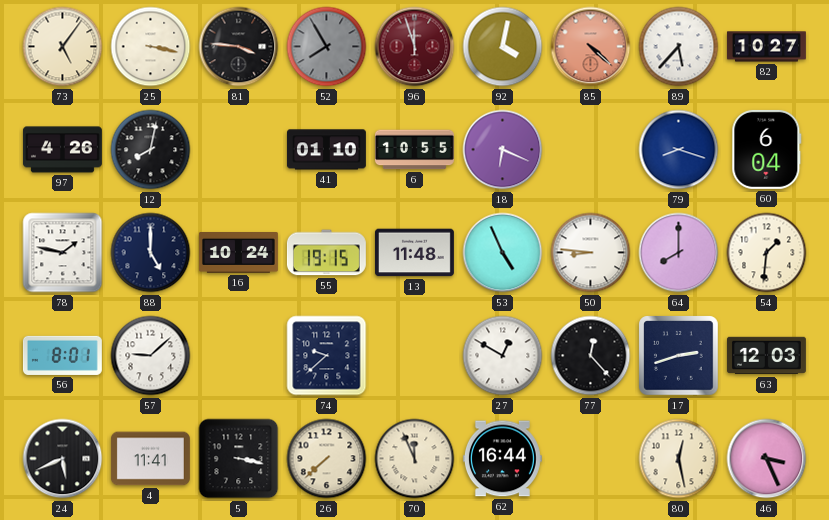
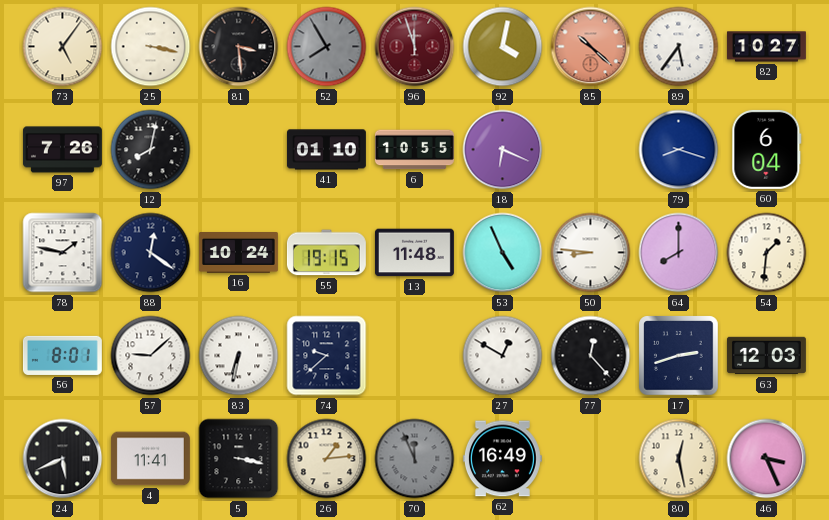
81: 3:46 -> 3:29
85: 4:22 -> 10:22
89: 5:37 -> 5:36
97: 4:26 -> 7:26
88: 5:00 -> 12:21
83: none -> 6:32
26: 7:38 -> 1:14
70 dial: cream -> grey
62: 16:44 -> 16:49
